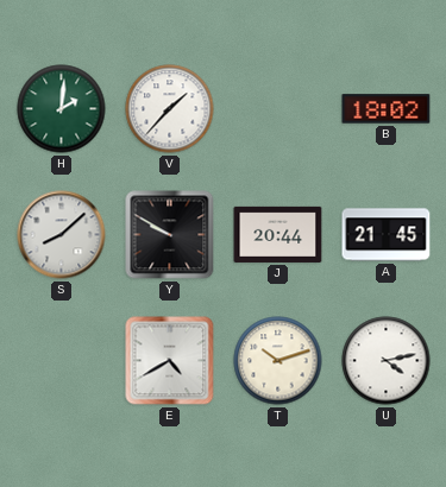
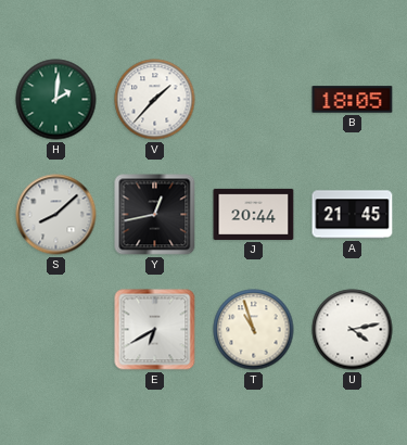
B: 18:02 -> 18:05
Y: 9:50 -> 12:43
E: 4:40 -> 6:40
T: 10:12 -> 10:57
